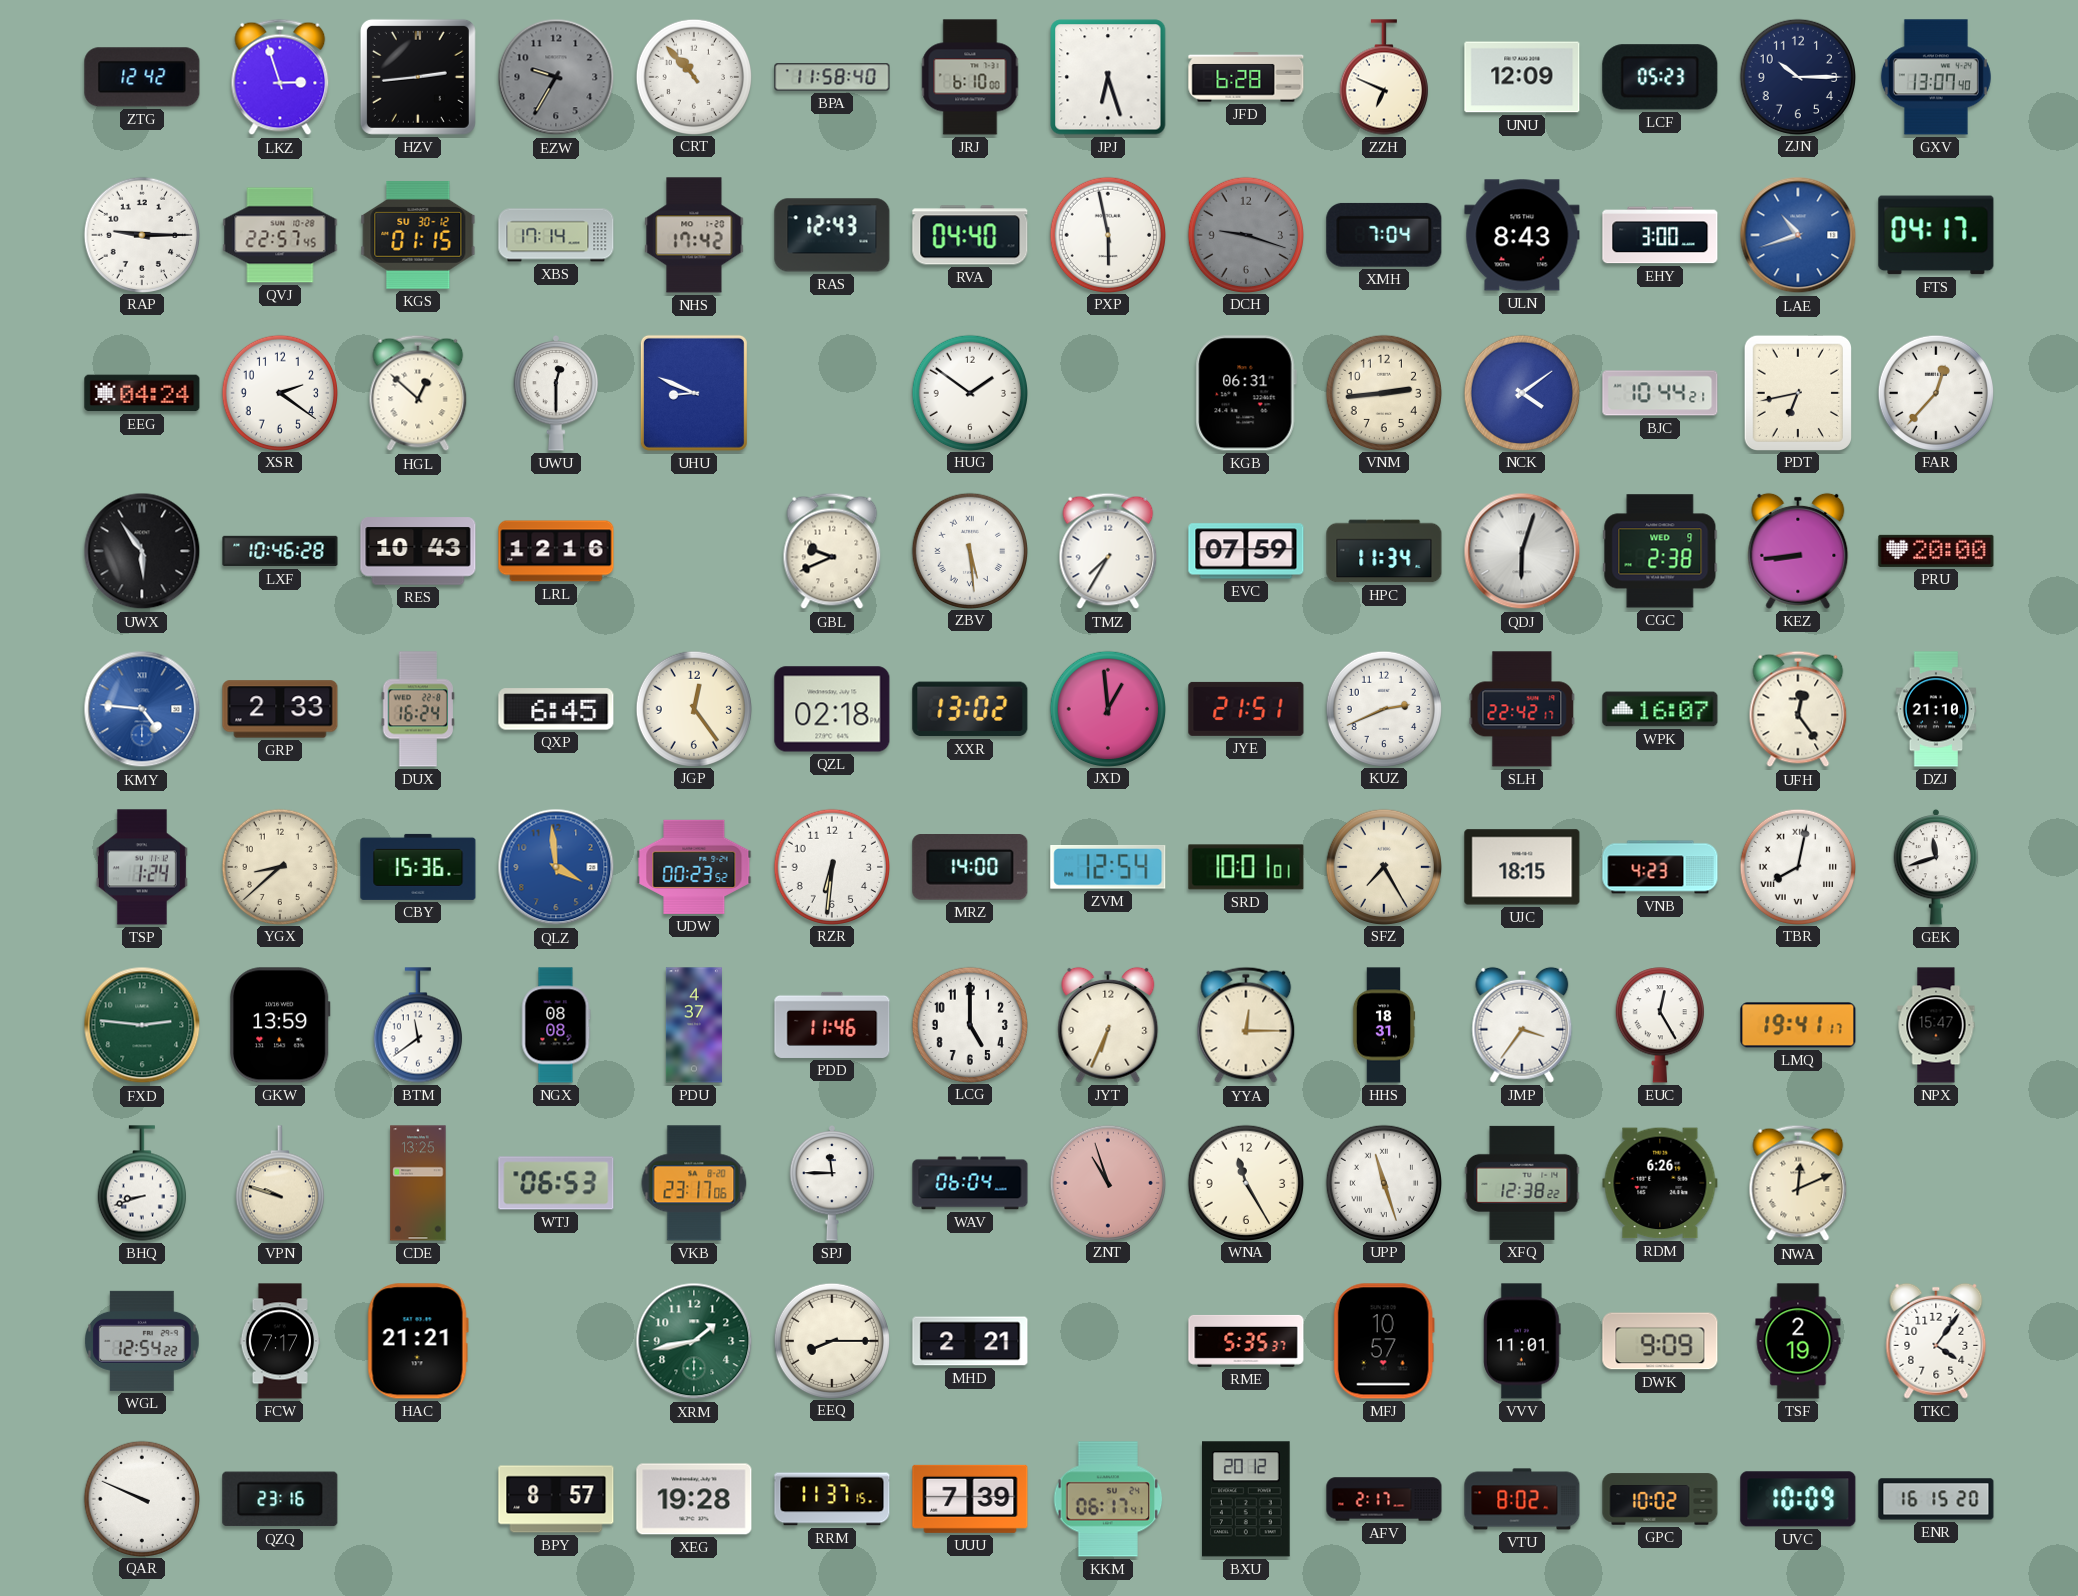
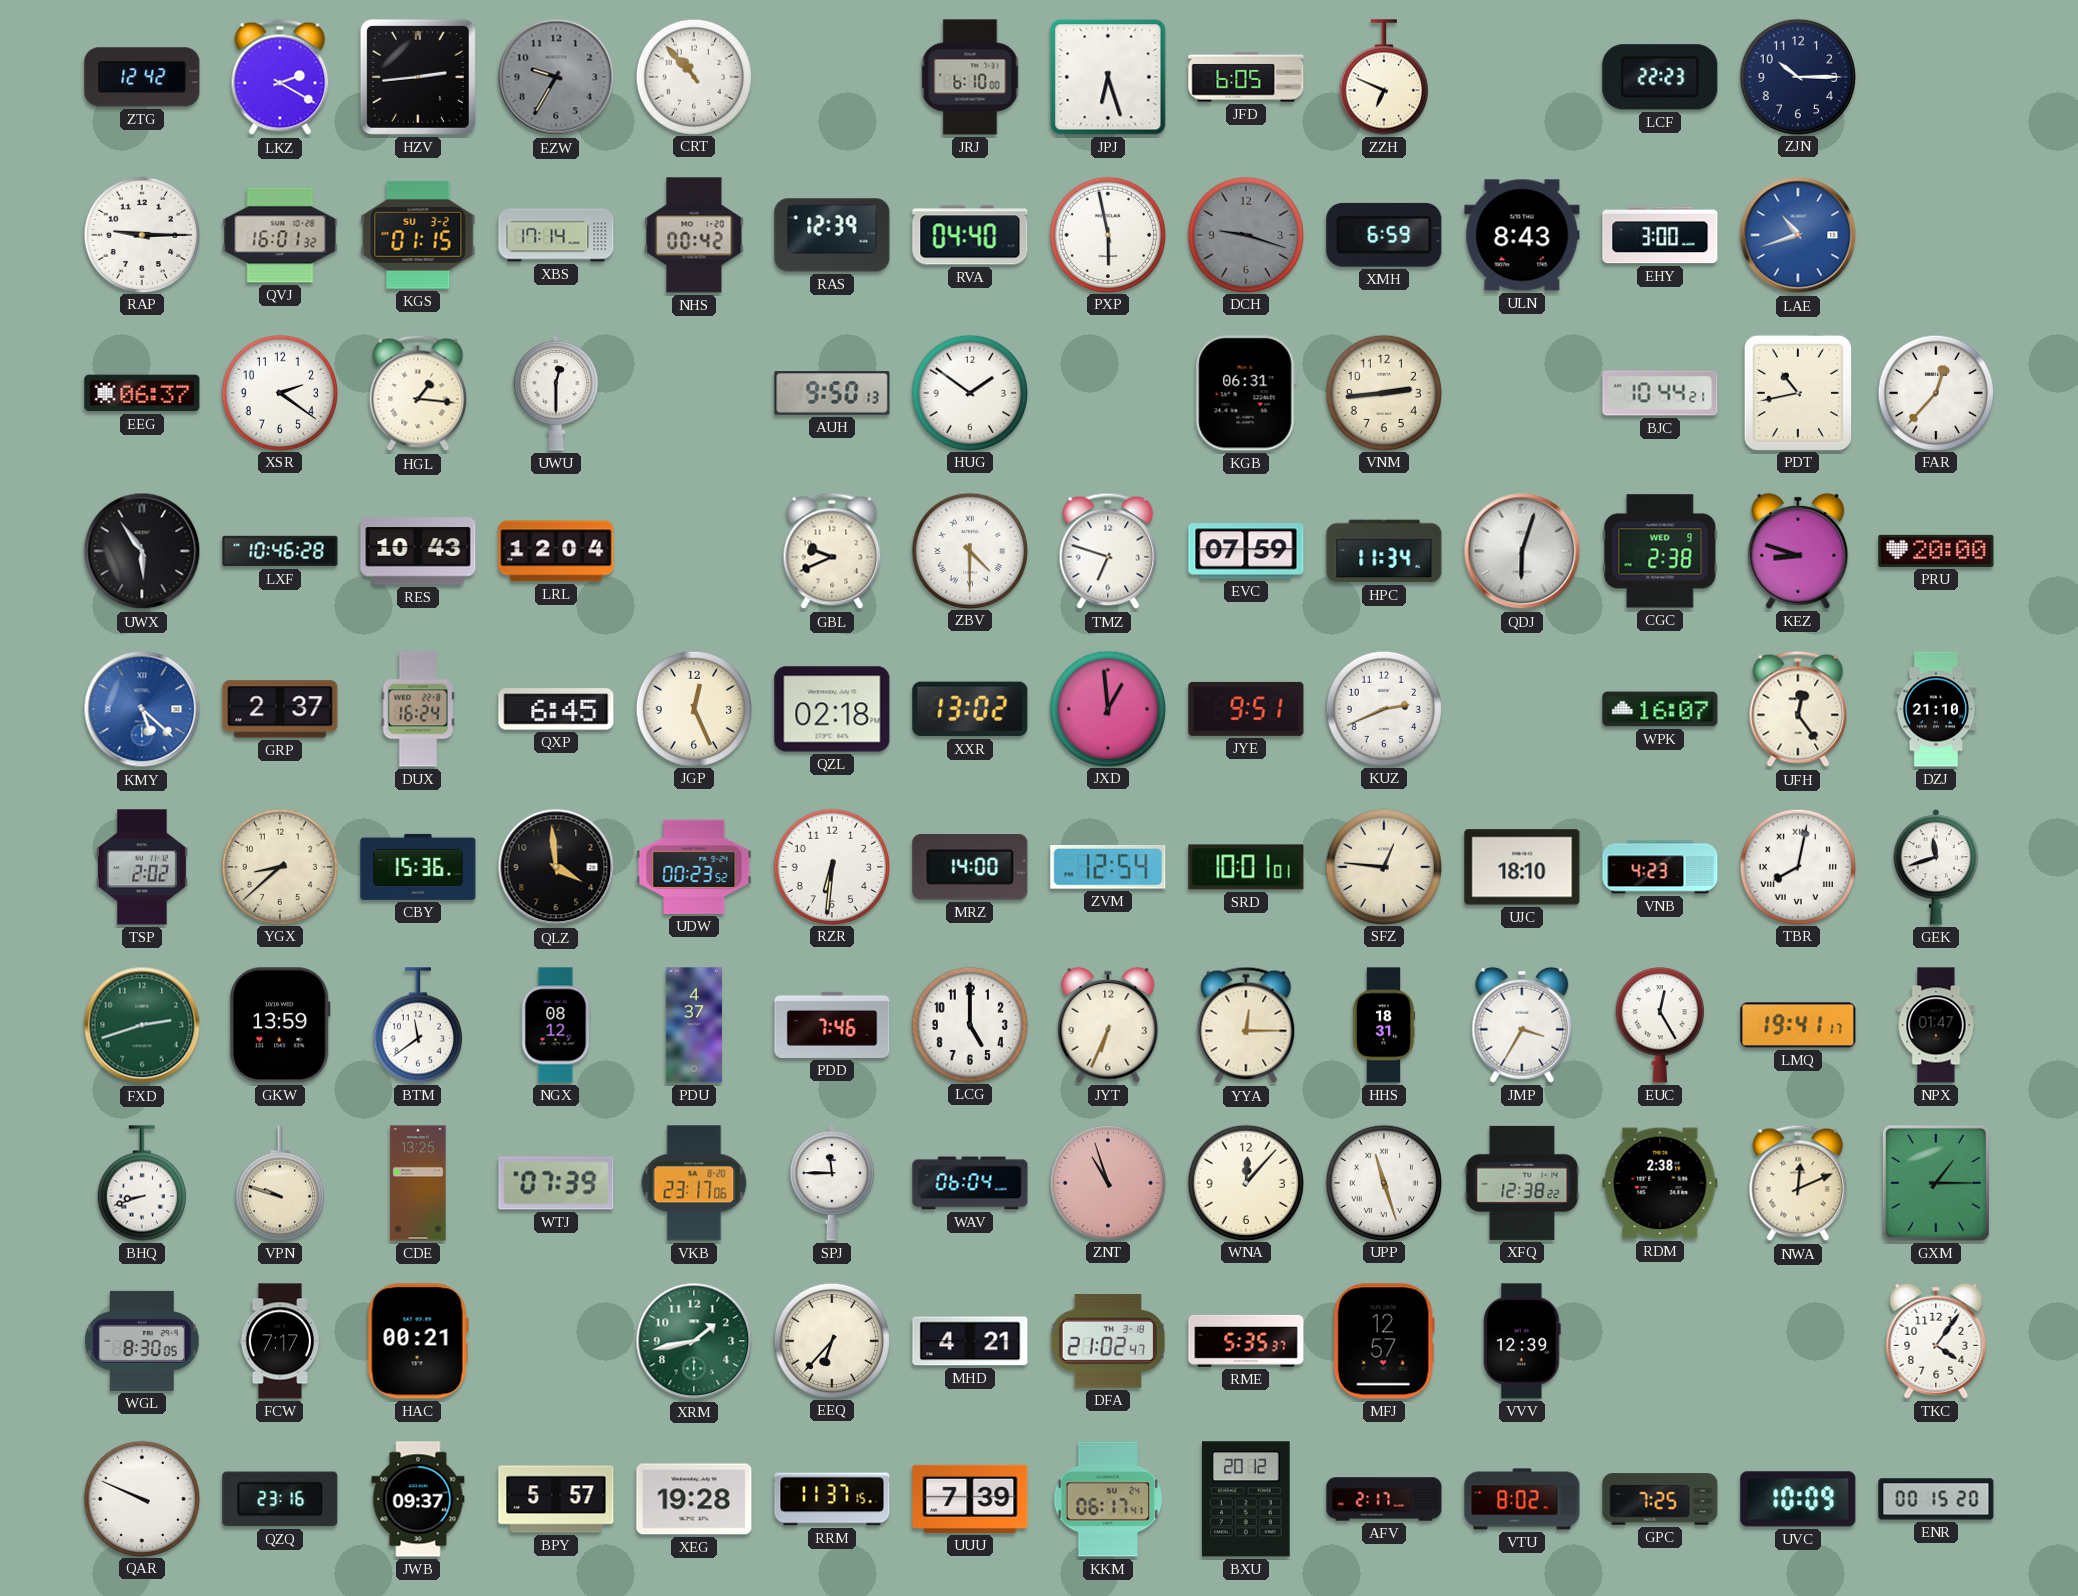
LKZ: 2:57 -> 2:20
BPA: 11:58 -> none
JFD: 6:28 -> 6:05
UNU: 12:09 -> none
LCF: 05:23 -> 22:23
GXV: 13:07 -> none
QVJ: 22:57 -> 16:01
KGS date: SU 30-12 -> SU 3-2
NHS: 17:42 -> 00:42
RAS: 12:43 -> 12:39
XMH: 7:04 -> 6:59
FTS: 04:17 -> none
EEG: 04:24 -> 06:37
HGL: 12:52 -> 1:16
UHU: 8:49 -> none
AUH: none -> 9:50
NCK: 4:09 -> none
PDT: 6:43 -> 10:43
LRL: 12:16 -> 12:04
ZBV: 5:29 -> 4:30
TMZ: 7:35 -> 6:48
KEZ: 8:44 -> 8:48
KMY: 4:46 -> 5:22
GRP: 2:33 -> 2:37
JGP: 12:24 -> 12:26
JYE: 21:51 -> 9:51
SLH: 22:42 -> none
TSP: 1:24 -> 2:02
QLZ dial: blue -> black
SFZ: 7:25 -> 12:46
UJC: 18:15 -> 18:10
FXD: 2:46 -> 2:42
NGX: 08:08 -> 08:12
PDD: 11:46 -> 7:46
JMP: 3:36 -> 3:35
NPX: 15:47 -> 01:47
WTJ: 06:53 -> 07:39
WNA: 11:25 -> 12:07
RDM: 6:26 -> 2:38
GXM: none -> 1:15
WGL: 12:54 -> 8:30
HAC: 21:21 -> 00:21
EEQ: 8:15 -> 6:37
MHD: 2:21 -> 4:21
DFA: none -> 21:02
MFJ: 10:57 -> 12:57
VVV: 11:01 -> 12:39
DWK: 9:09 -> none
TSF: 2:19 -> none
JWB: none -> 09:37
BPY: 8:57 -> 5:57
GPC: 10:02 -> 7:25
ENR: 16:15 -> 00:15
